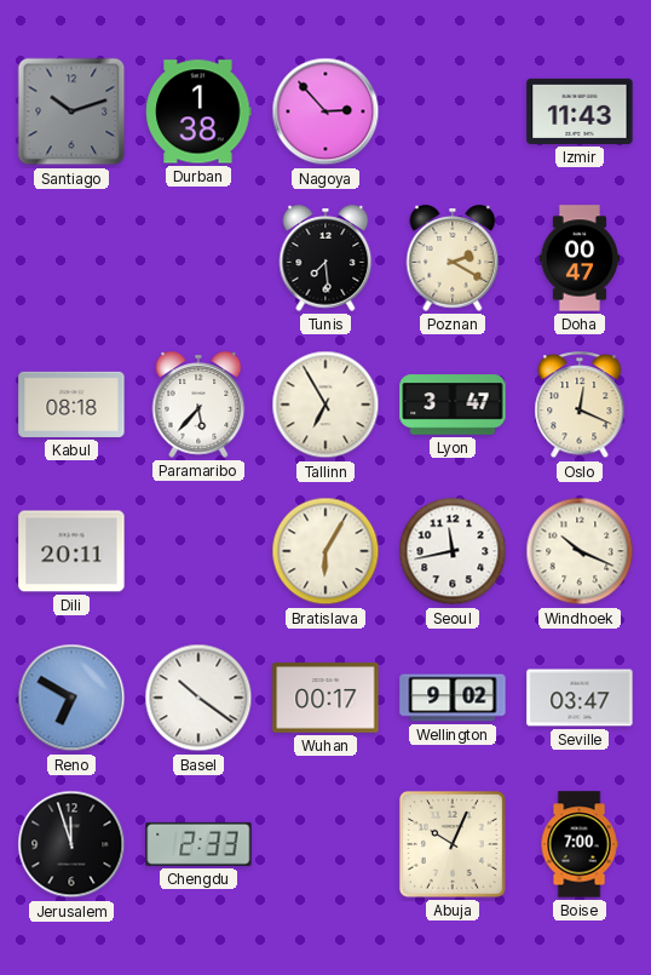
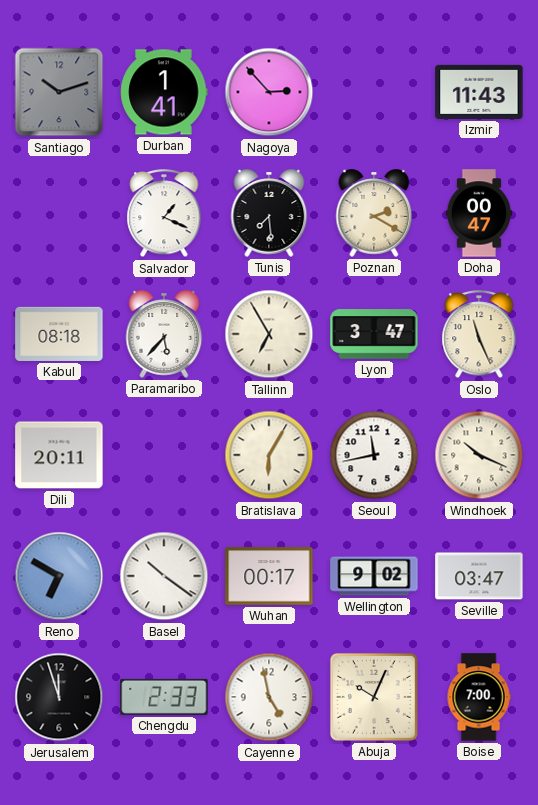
Durban: 1:38 -> 1:41
Salvador: none -> 1:19
Oslo: 12:19 -> 11:26
Cayenne: none -> 4:58
